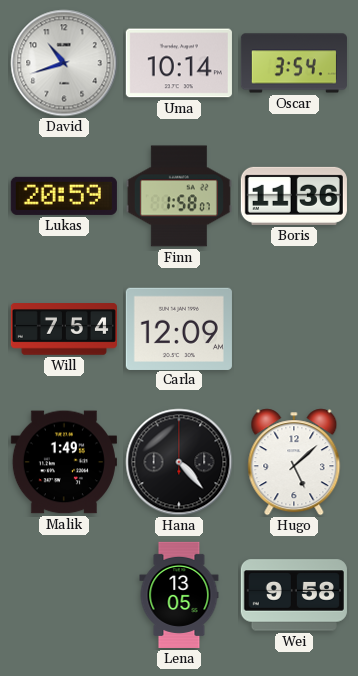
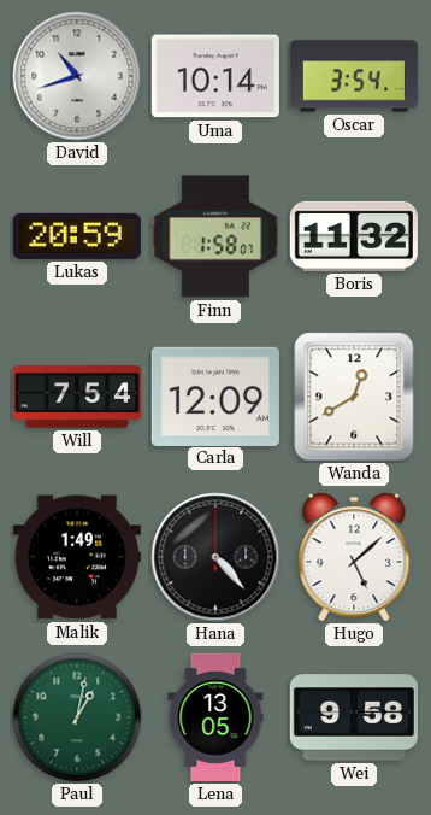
Boris: 11:36 -> 11:32
Wanda: none -> 12:40
Paul: none -> 1:02
